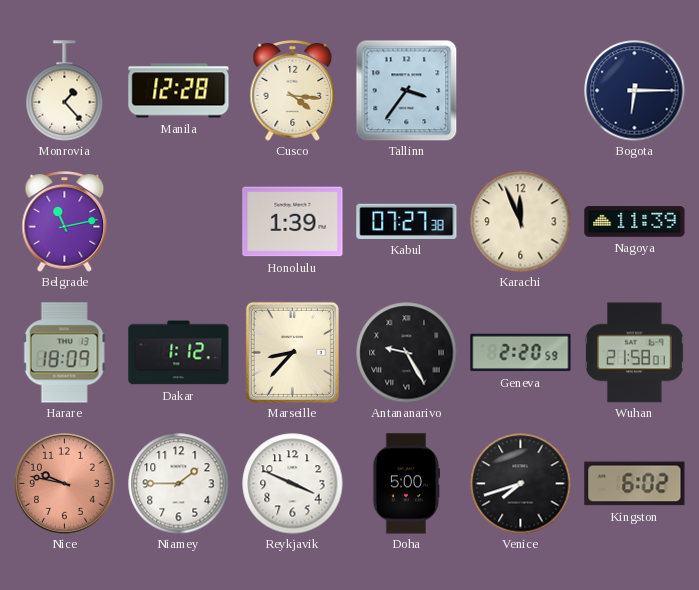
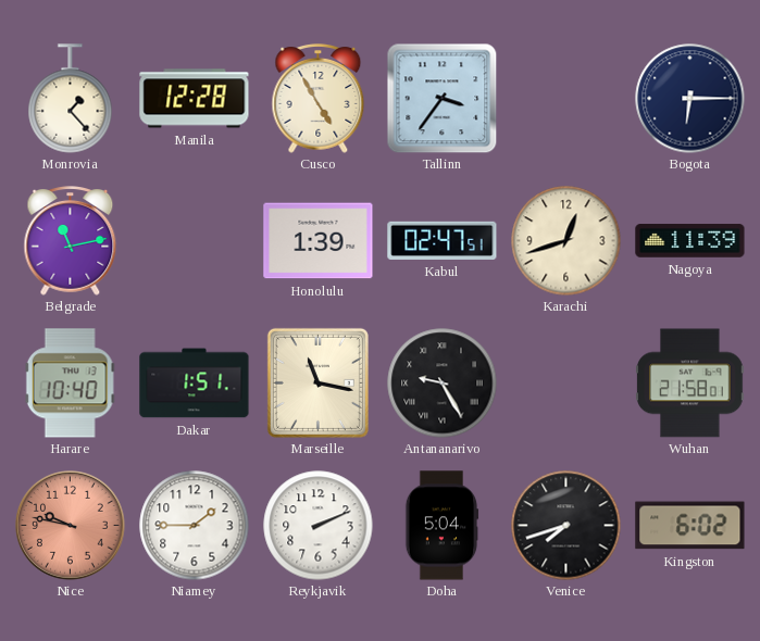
Cusco: 4:16 -> 4:55
Kabul: 07:27 -> 02:47
Karachi: 11:56 -> 12:42
Harare: 18:09 -> 10:40
Dakar: 1:12 -> 1:51
Marseille: 8:37 -> 11:17
Geneva: 2:20 -> none
Reykjavik: 3:49 -> 2:11
Doha: 5:00 -> 5:04
